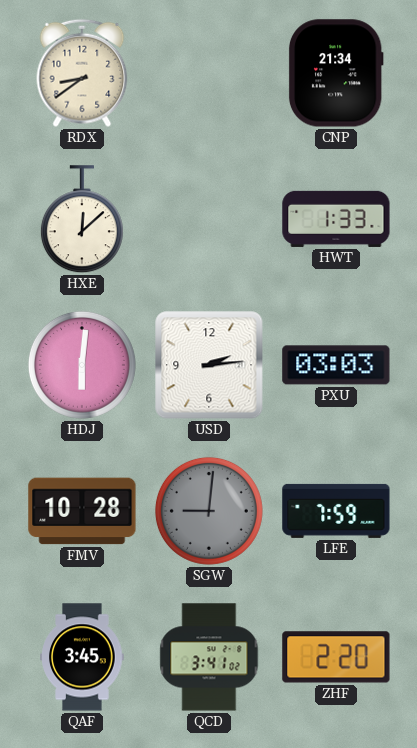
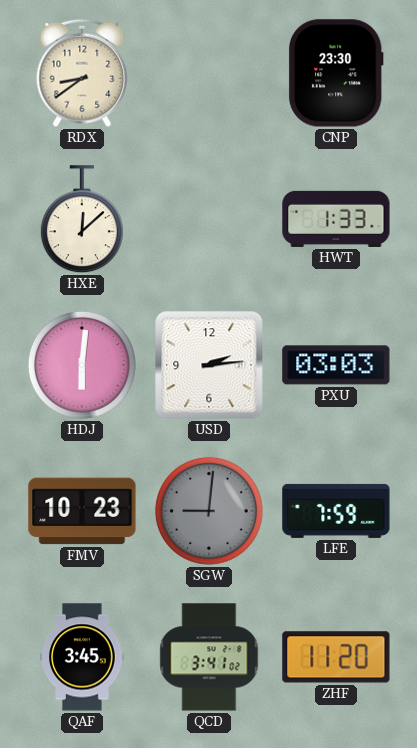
CNP: 21:34 -> 23:30
FMV: 10:28 -> 10:23
ZHF: 2:20 -> 11:20
